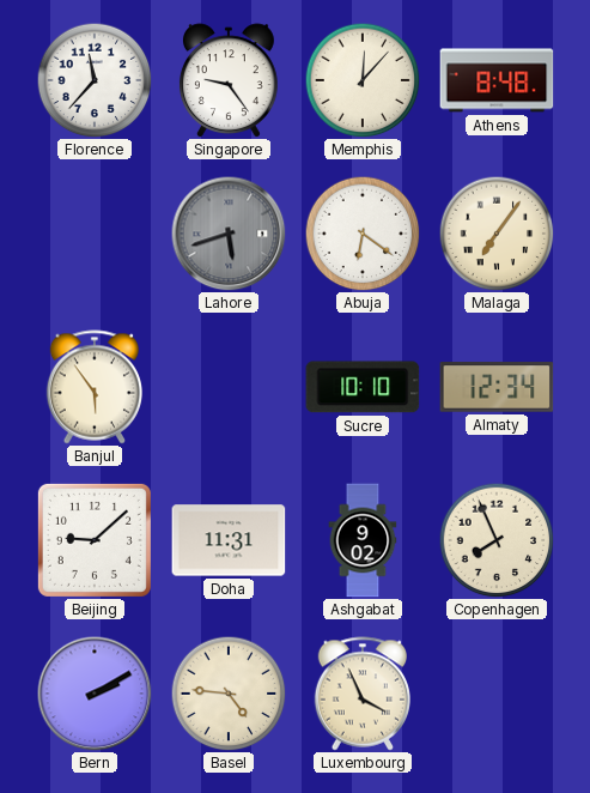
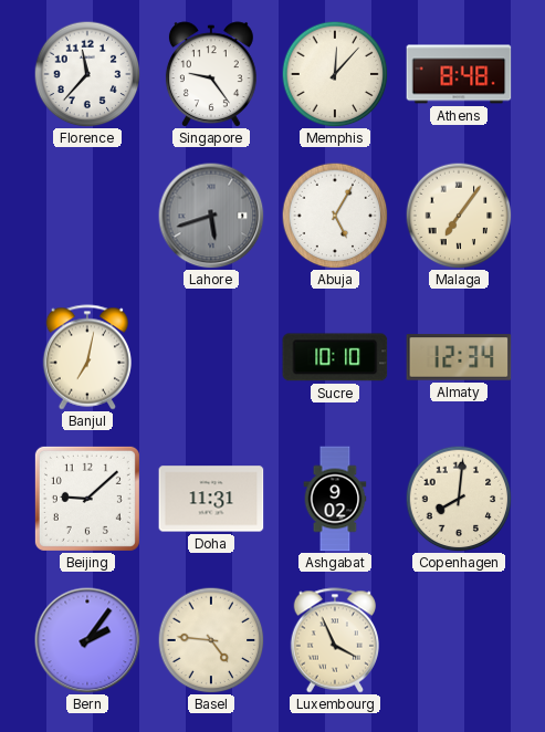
Abuja: 6:21 -> 5:05
Banjul: 5:54 -> 7:02
Copenhagen: 7:56 -> 8:01
Bern: 2:10 -> 2:06
